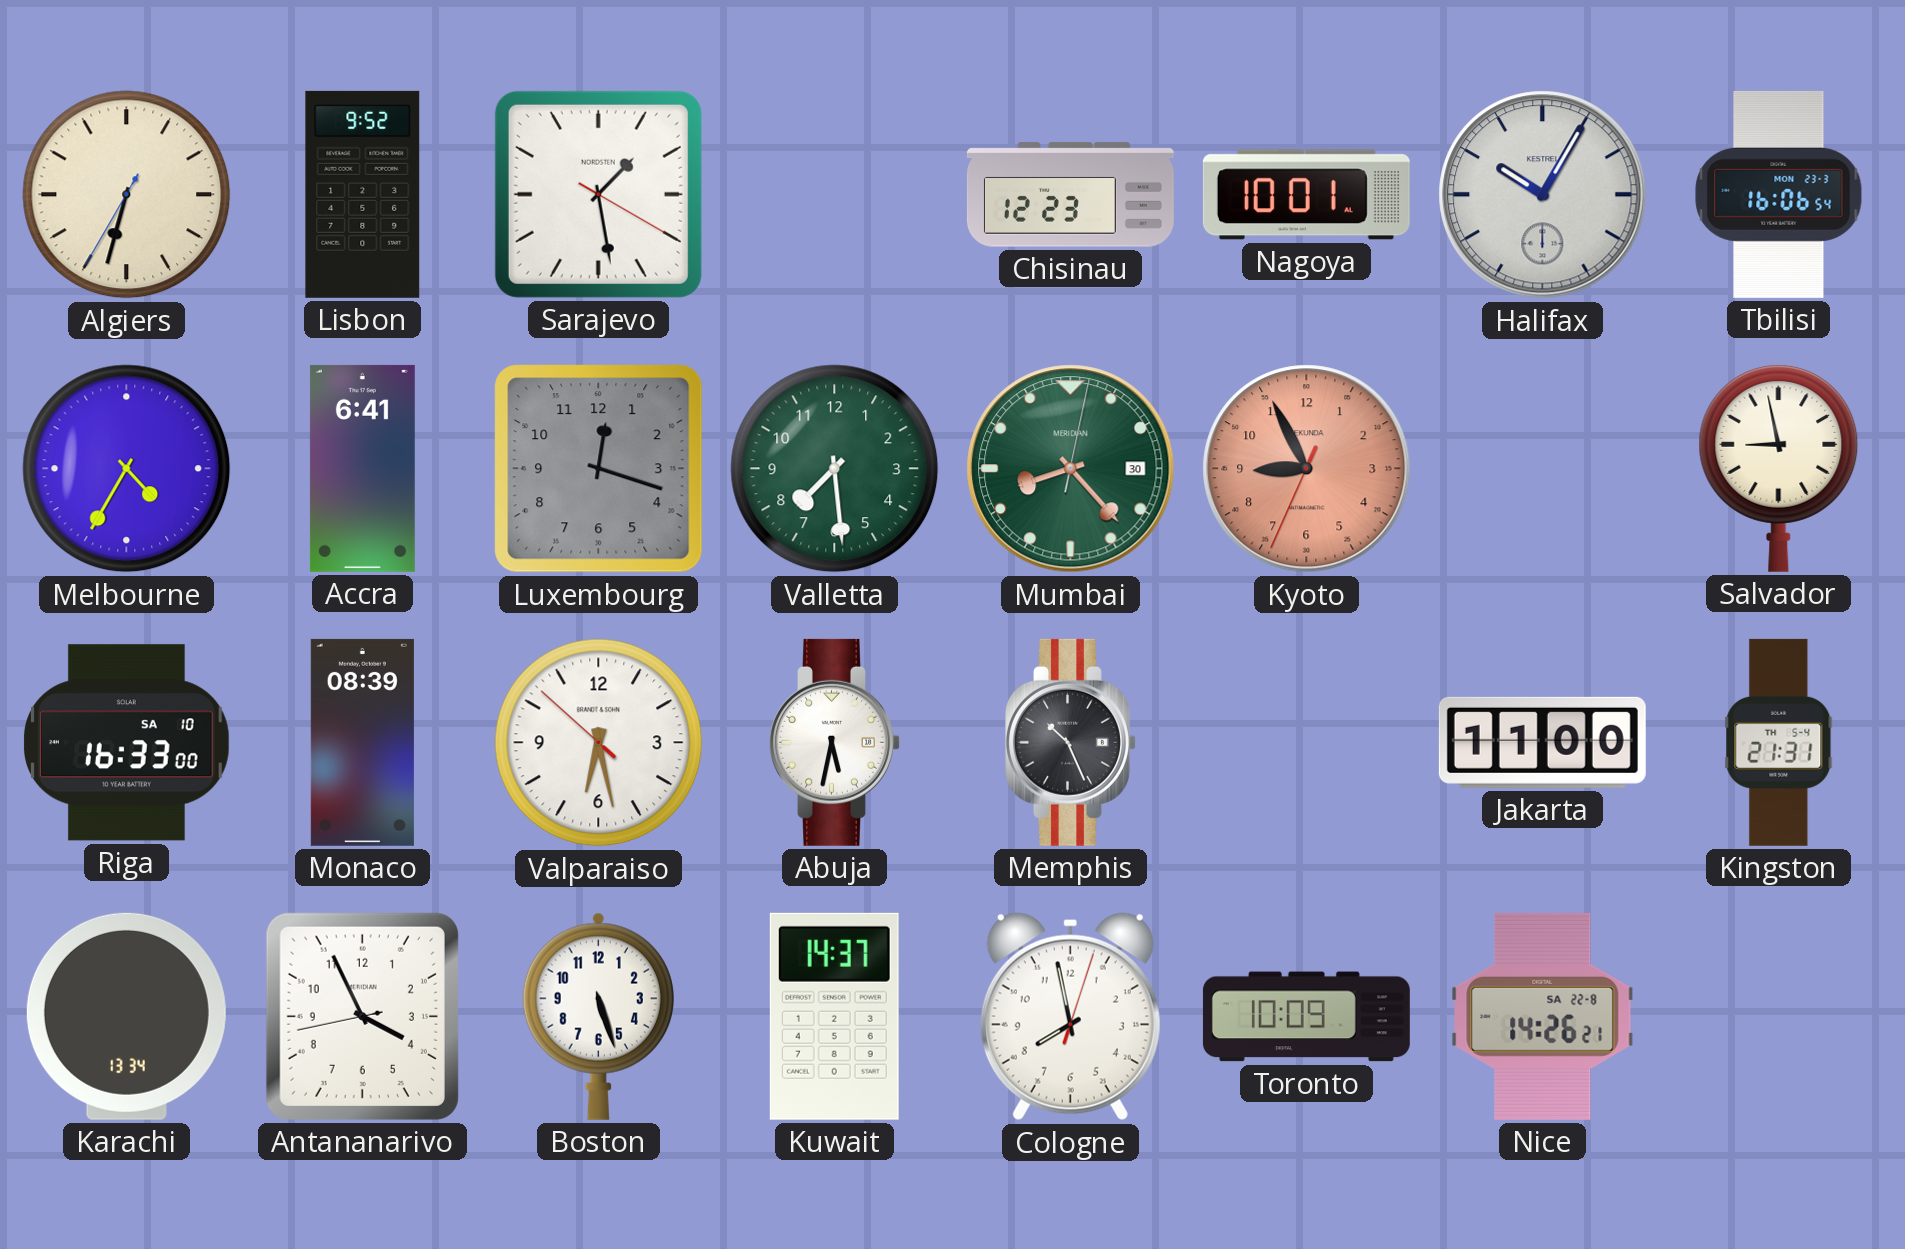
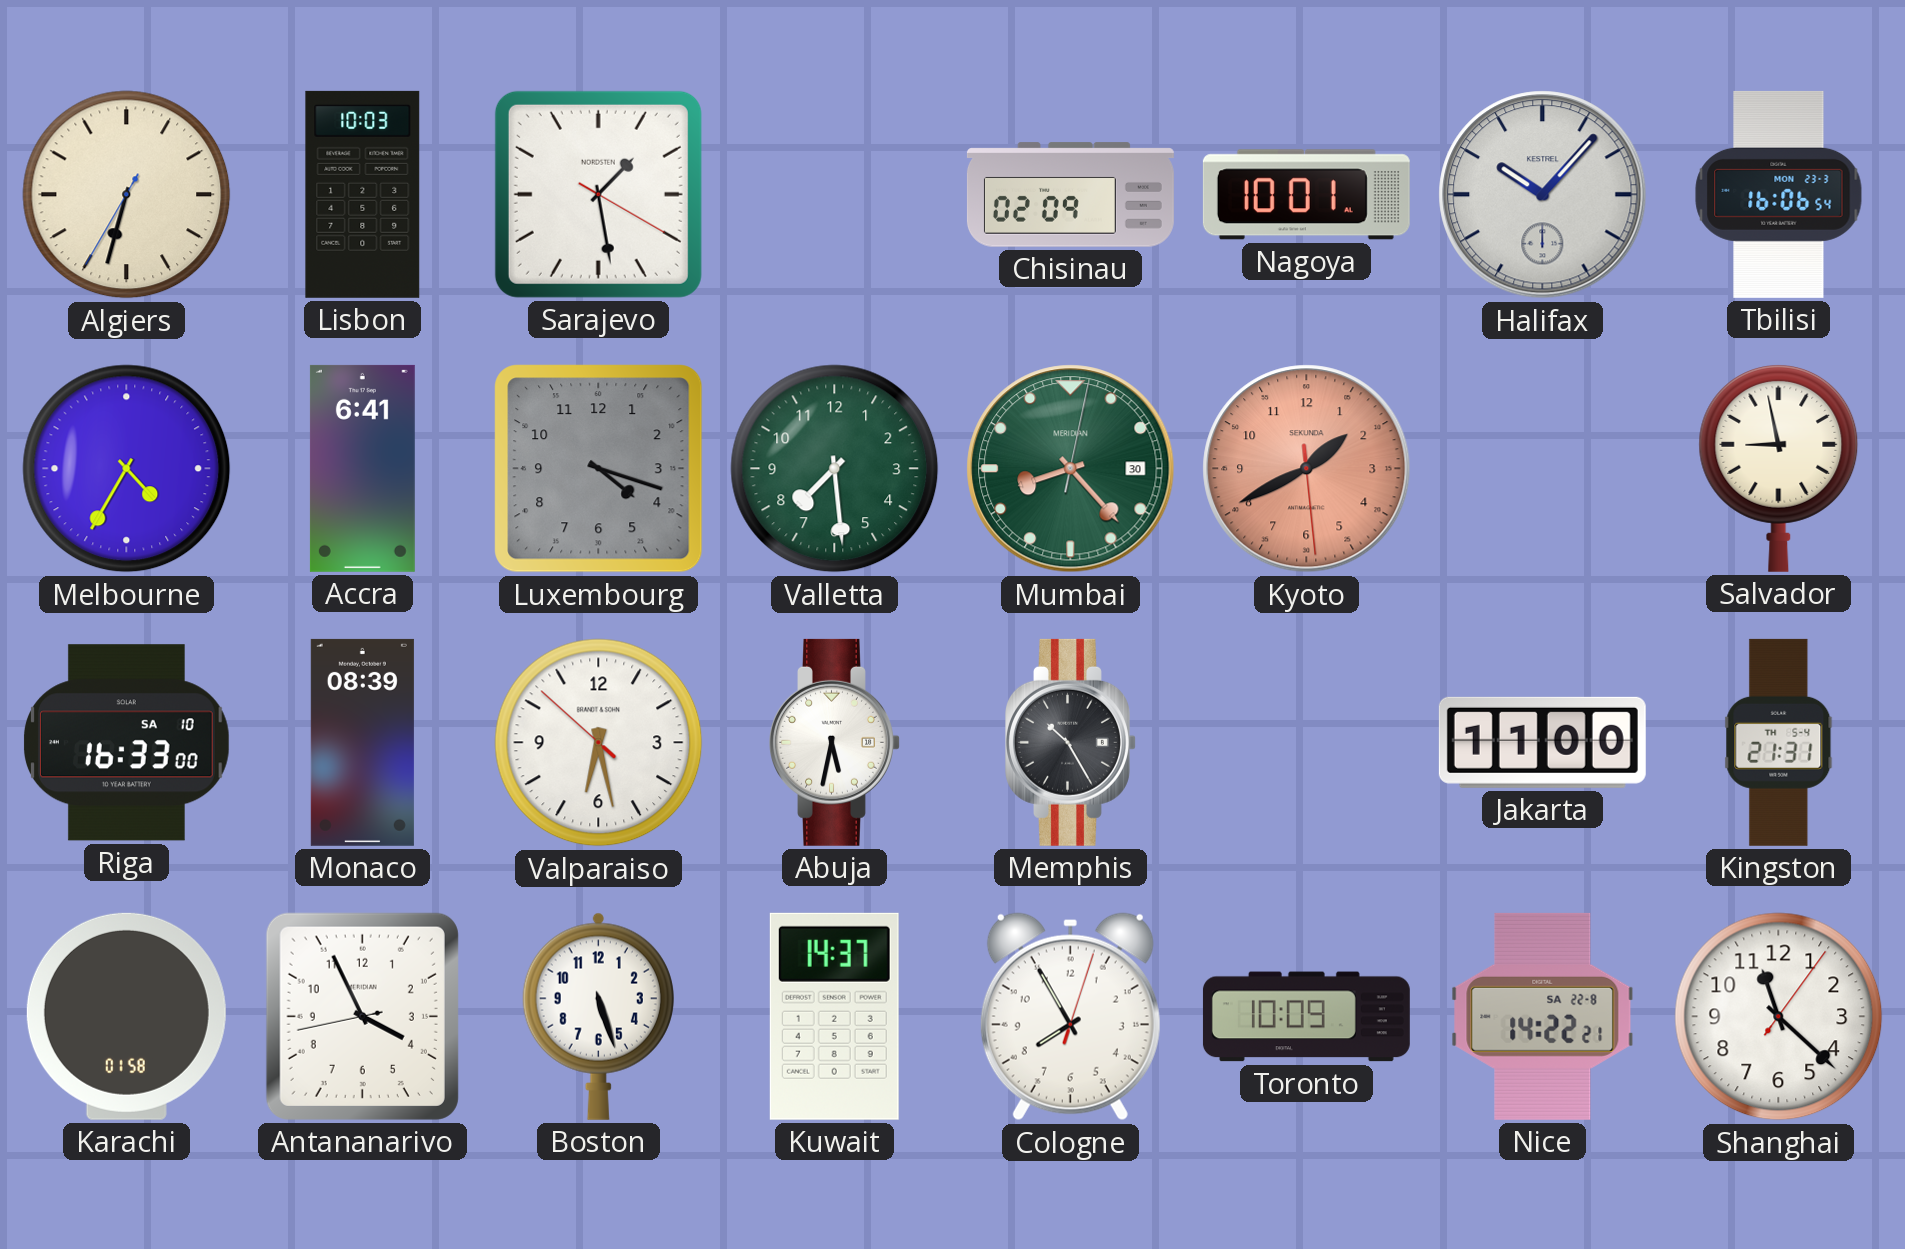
Lisbon: 9:52 -> 10:03
Chisinau: 12:23 -> 02:09
Halifax: 10:05 -> 10:07
Luxembourg: 12:18 -> 4:18
Kyoto: 8:55 -> 1:40
Memphis: 10:26 -> 10:25
Karachi: 13:34 -> 01:58
Cologne: 7:58 -> 7:55
Nice: 14:26 -> 14:22
Shanghai: none -> 11:22
